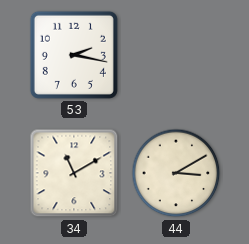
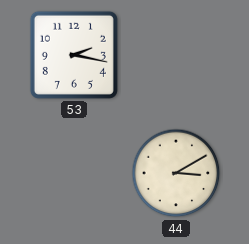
34: 11:10 -> none
